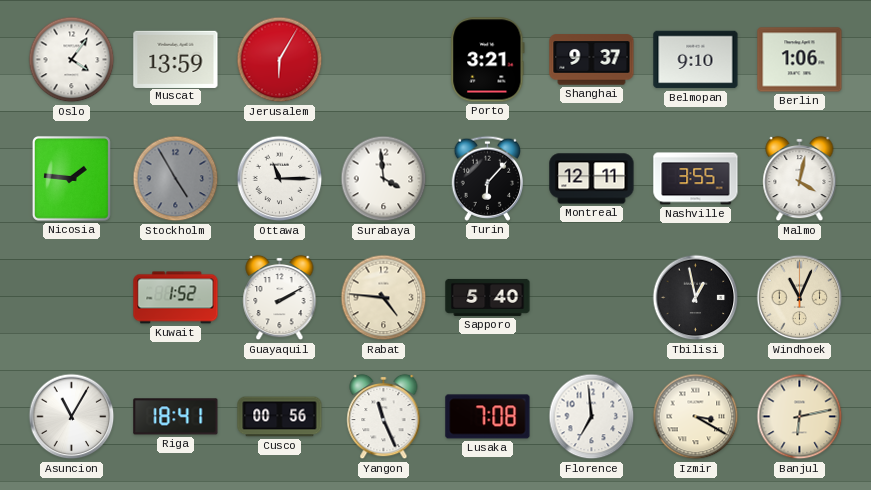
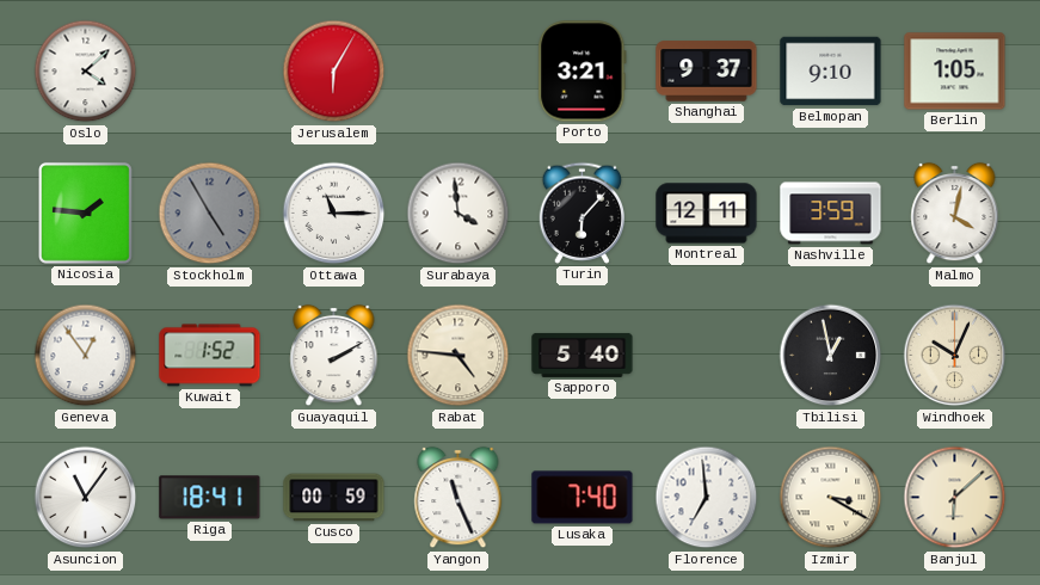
Oslo: 4:06 -> 4:08
Muscat: 13:59 -> none
Berlin: 1:06 -> 1:05
Nashville: 3:55 -> 3:59
Geneva: none -> 12:54
Windhoek: 11:04 -> 10:04
Asuncion: 11:05 -> 11:06
Cusco: 00:56 -> 00:59
Lusaka: 7:08 -> 7:40
Banjul: 6:13 -> 6:08
